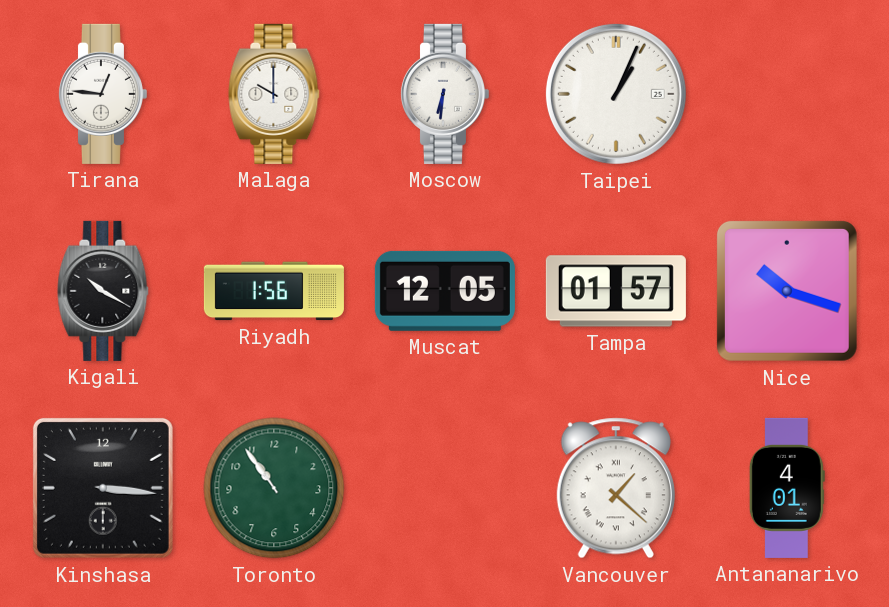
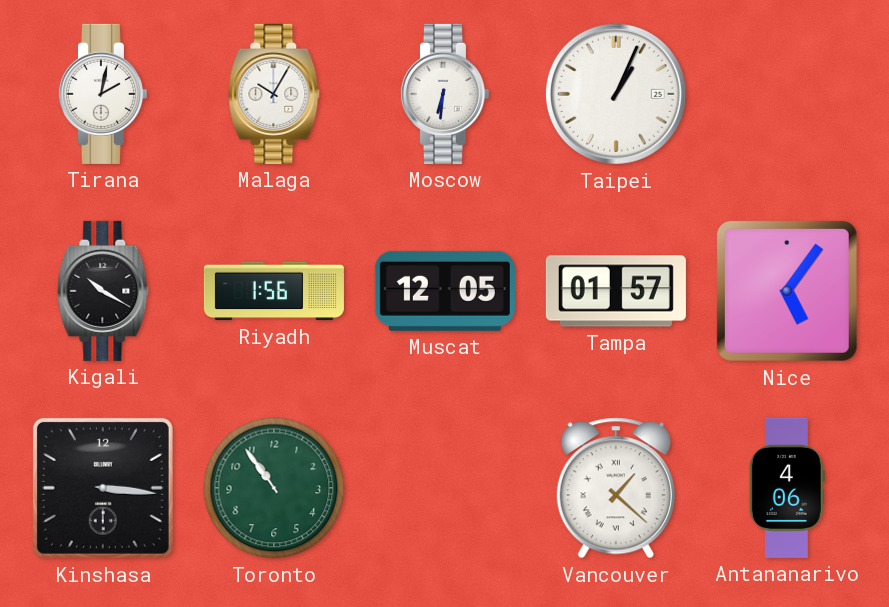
Tirana: 12:46 -> 2:02
Malaga: 10:00 -> 10:05
Nice: 10:18 -> 5:06
Antananarivo: 4:01 -> 4:06
